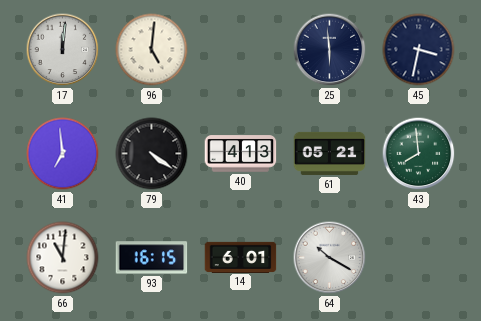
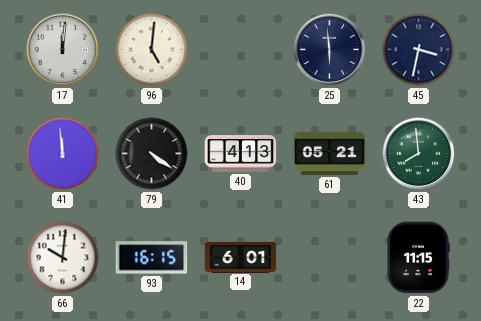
41: 6:59 -> 11:59
66: 11:01 -> 10:01
64: 10:20 -> none
22: none -> 11:15
